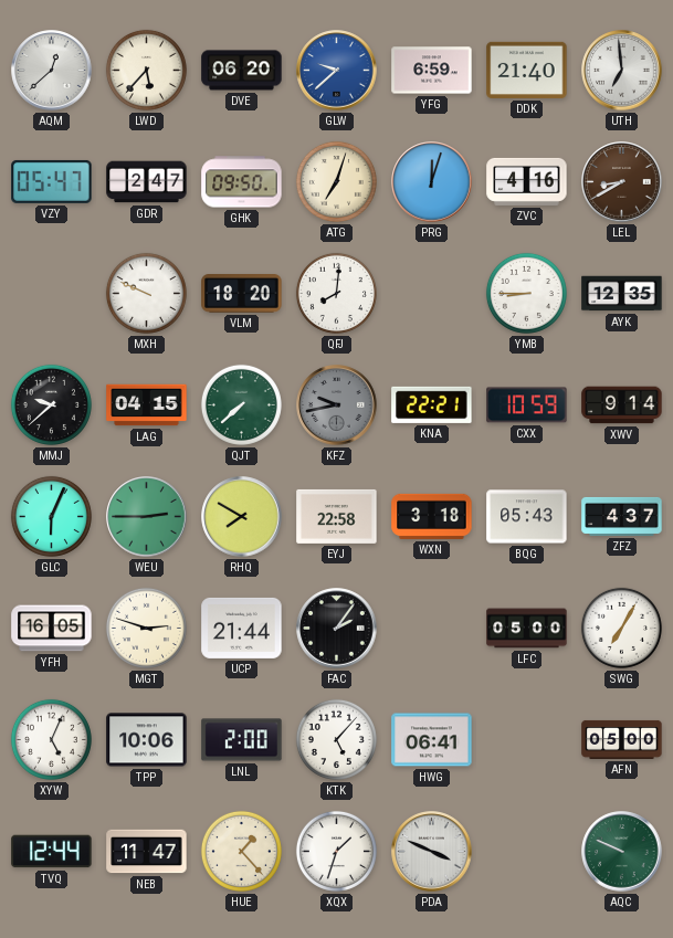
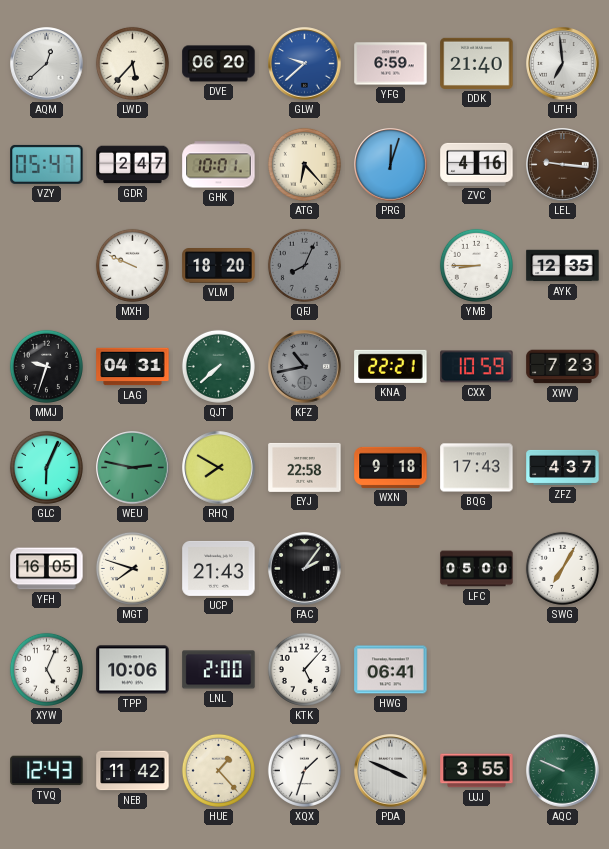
GHK: 09:50 -> 10:01
ATG: 7:03 -> 6:23
LEL: 8:40 -> 9:16
QFJ: 8:01 -> 8:04
QFJ dial: white -> grey
MMJ: 9:38 -> 9:33
LAG: 04:15 -> 04:31
KFZ: 9:43 -> 10:43
XWV: 9:14 -> 7:23
WEU: 2:45 -> 2:47
WXN: 3:18 -> 9:18
BQG: 05:43 -> 17:43
MGT: 2:48 -> 7:48
UCP: 21:44 -> 21:43
AFN: 05:00 -> none
TVQ: 12:44 -> 12:43
NEB: 11:47 -> 11:42
UJJ: none -> 3:55
